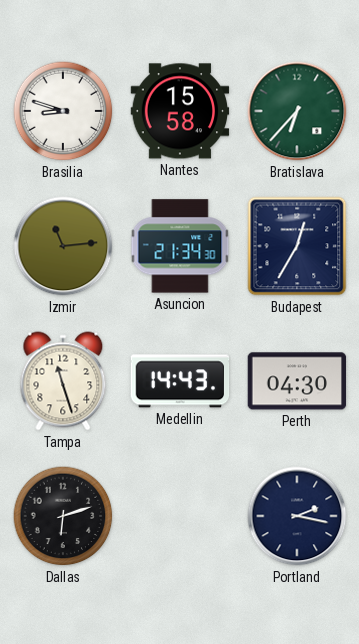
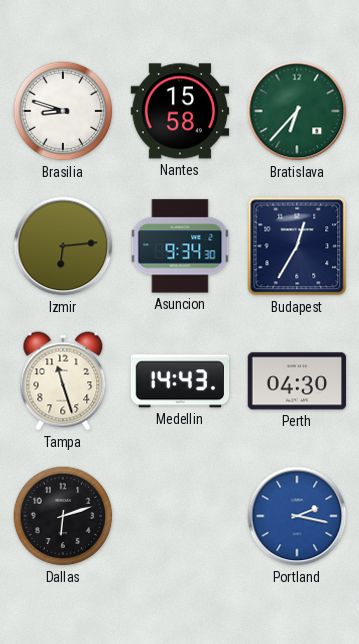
Izmir: 11:14 -> 6:14
Asuncion: 21:34 -> 9:34
Portland dial: navy -> blue
